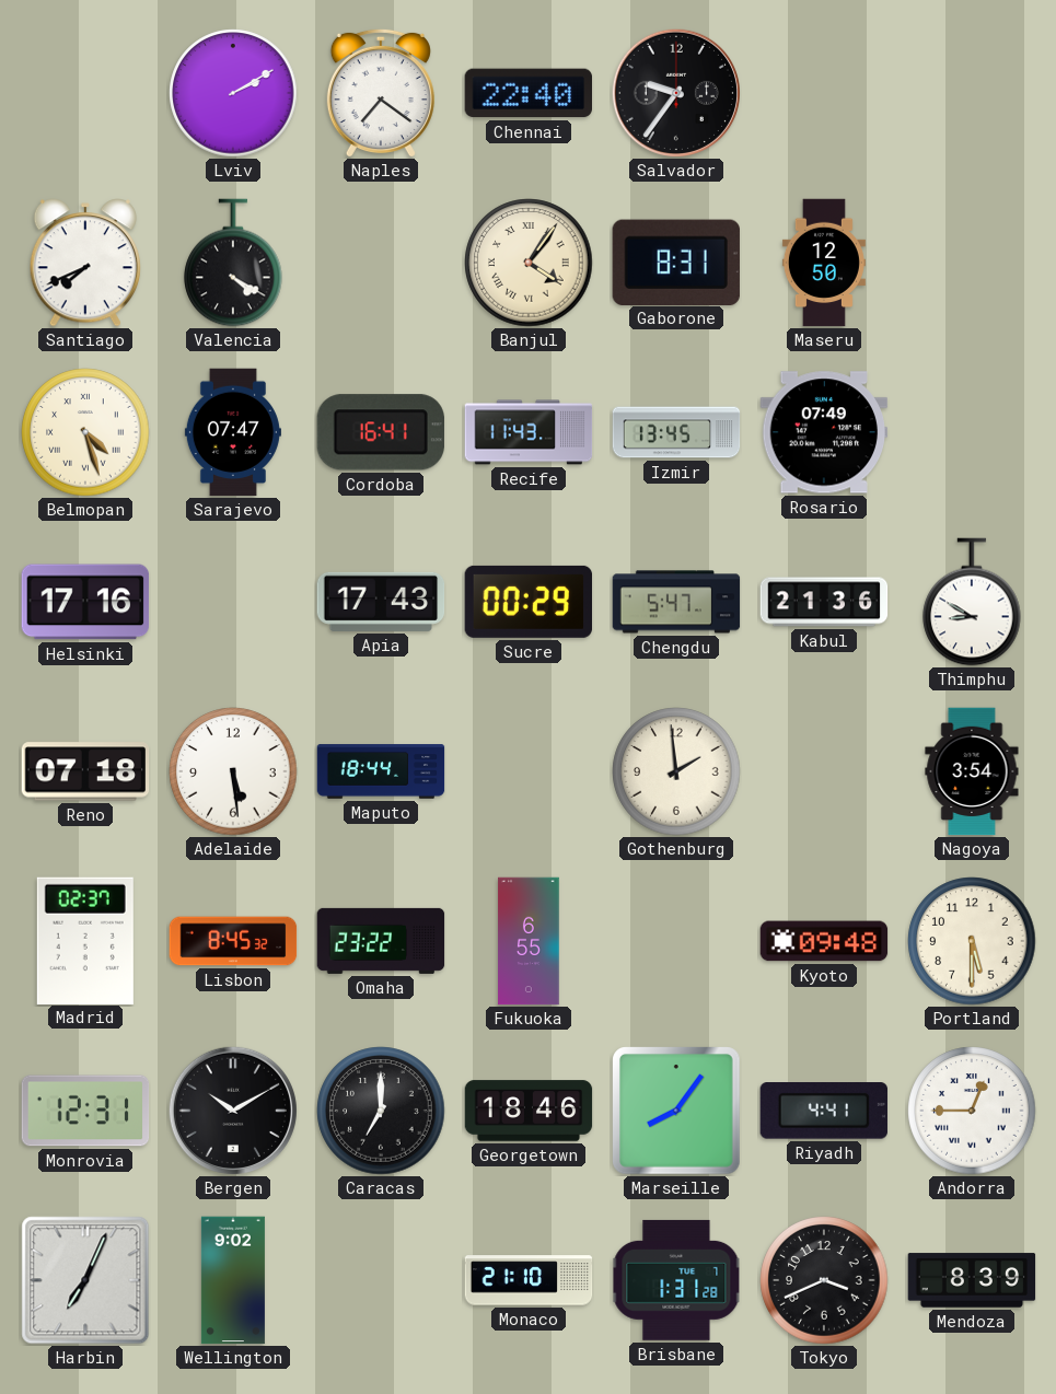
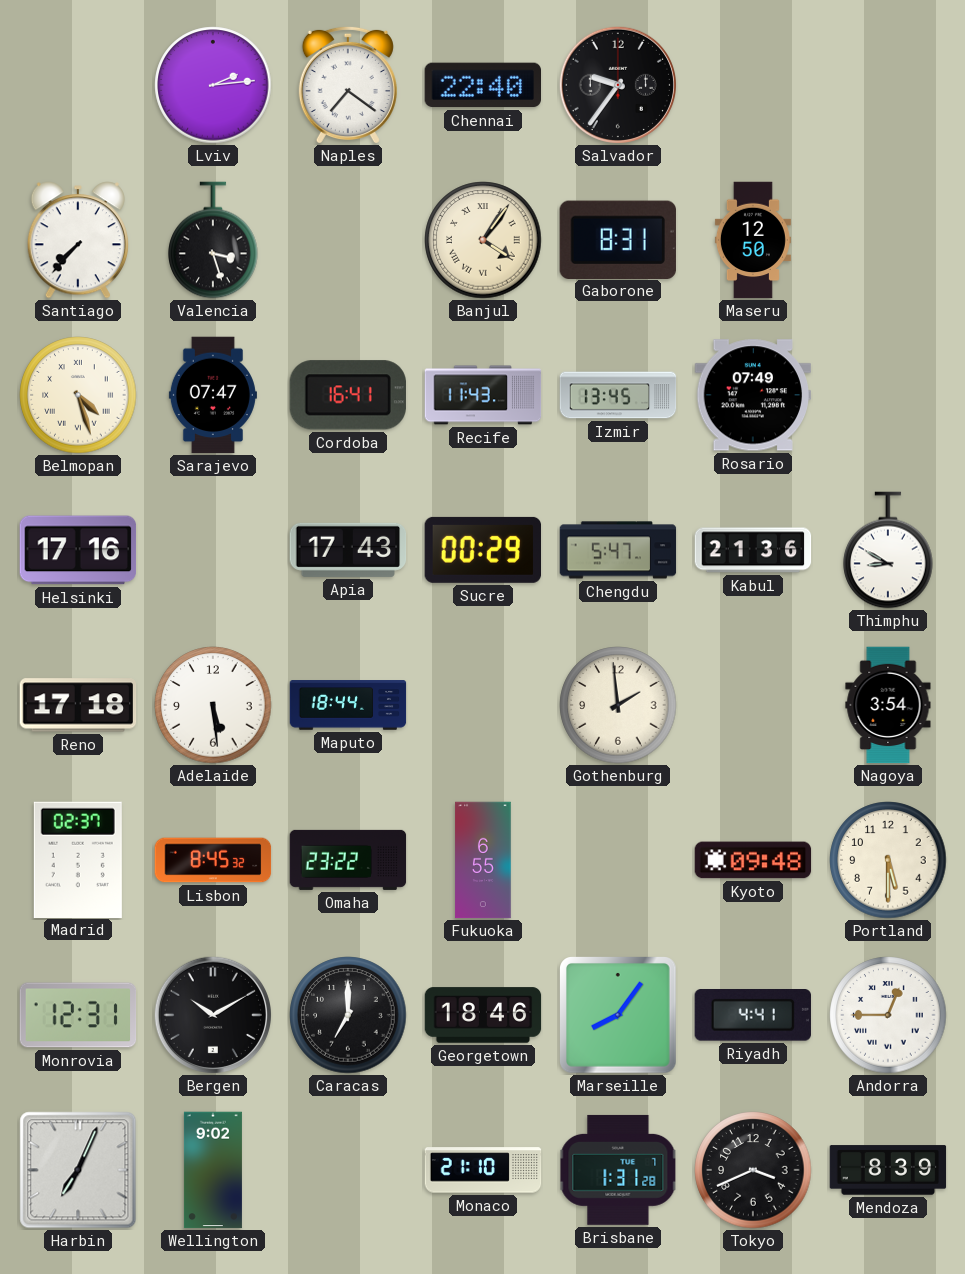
Lviv: 2:10 -> 2:14
Santiago: 7:41 -> 7:37
Valencia: 4:20 -> 3:27
Reno: 07:18 -> 17:18
